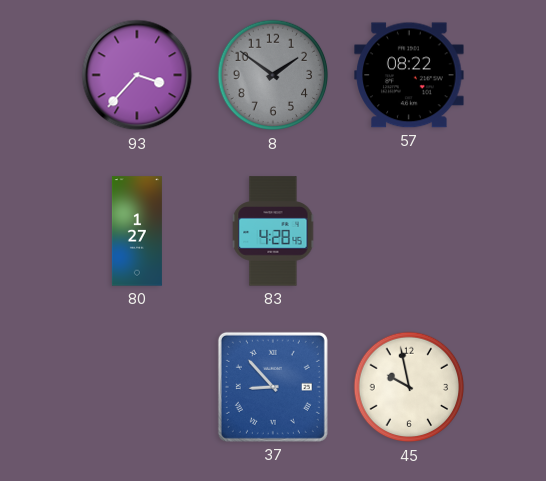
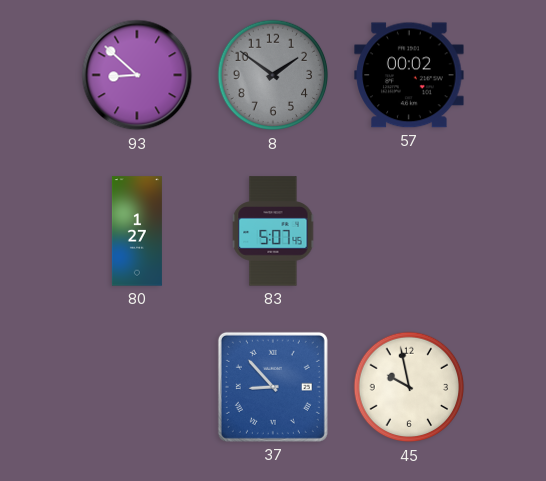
93: 3:37 -> 8:52
57: 08:22 -> 00:02
83: 4:28 -> 5:07
